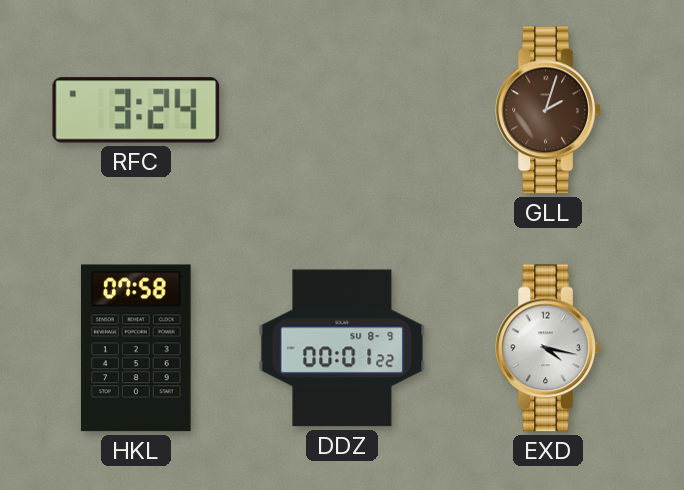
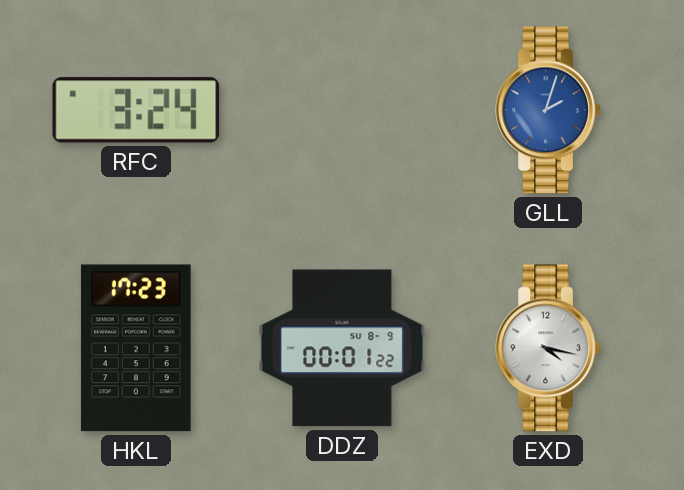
GLL dial: brown -> blue
HKL: 07:58 -> 17:23
